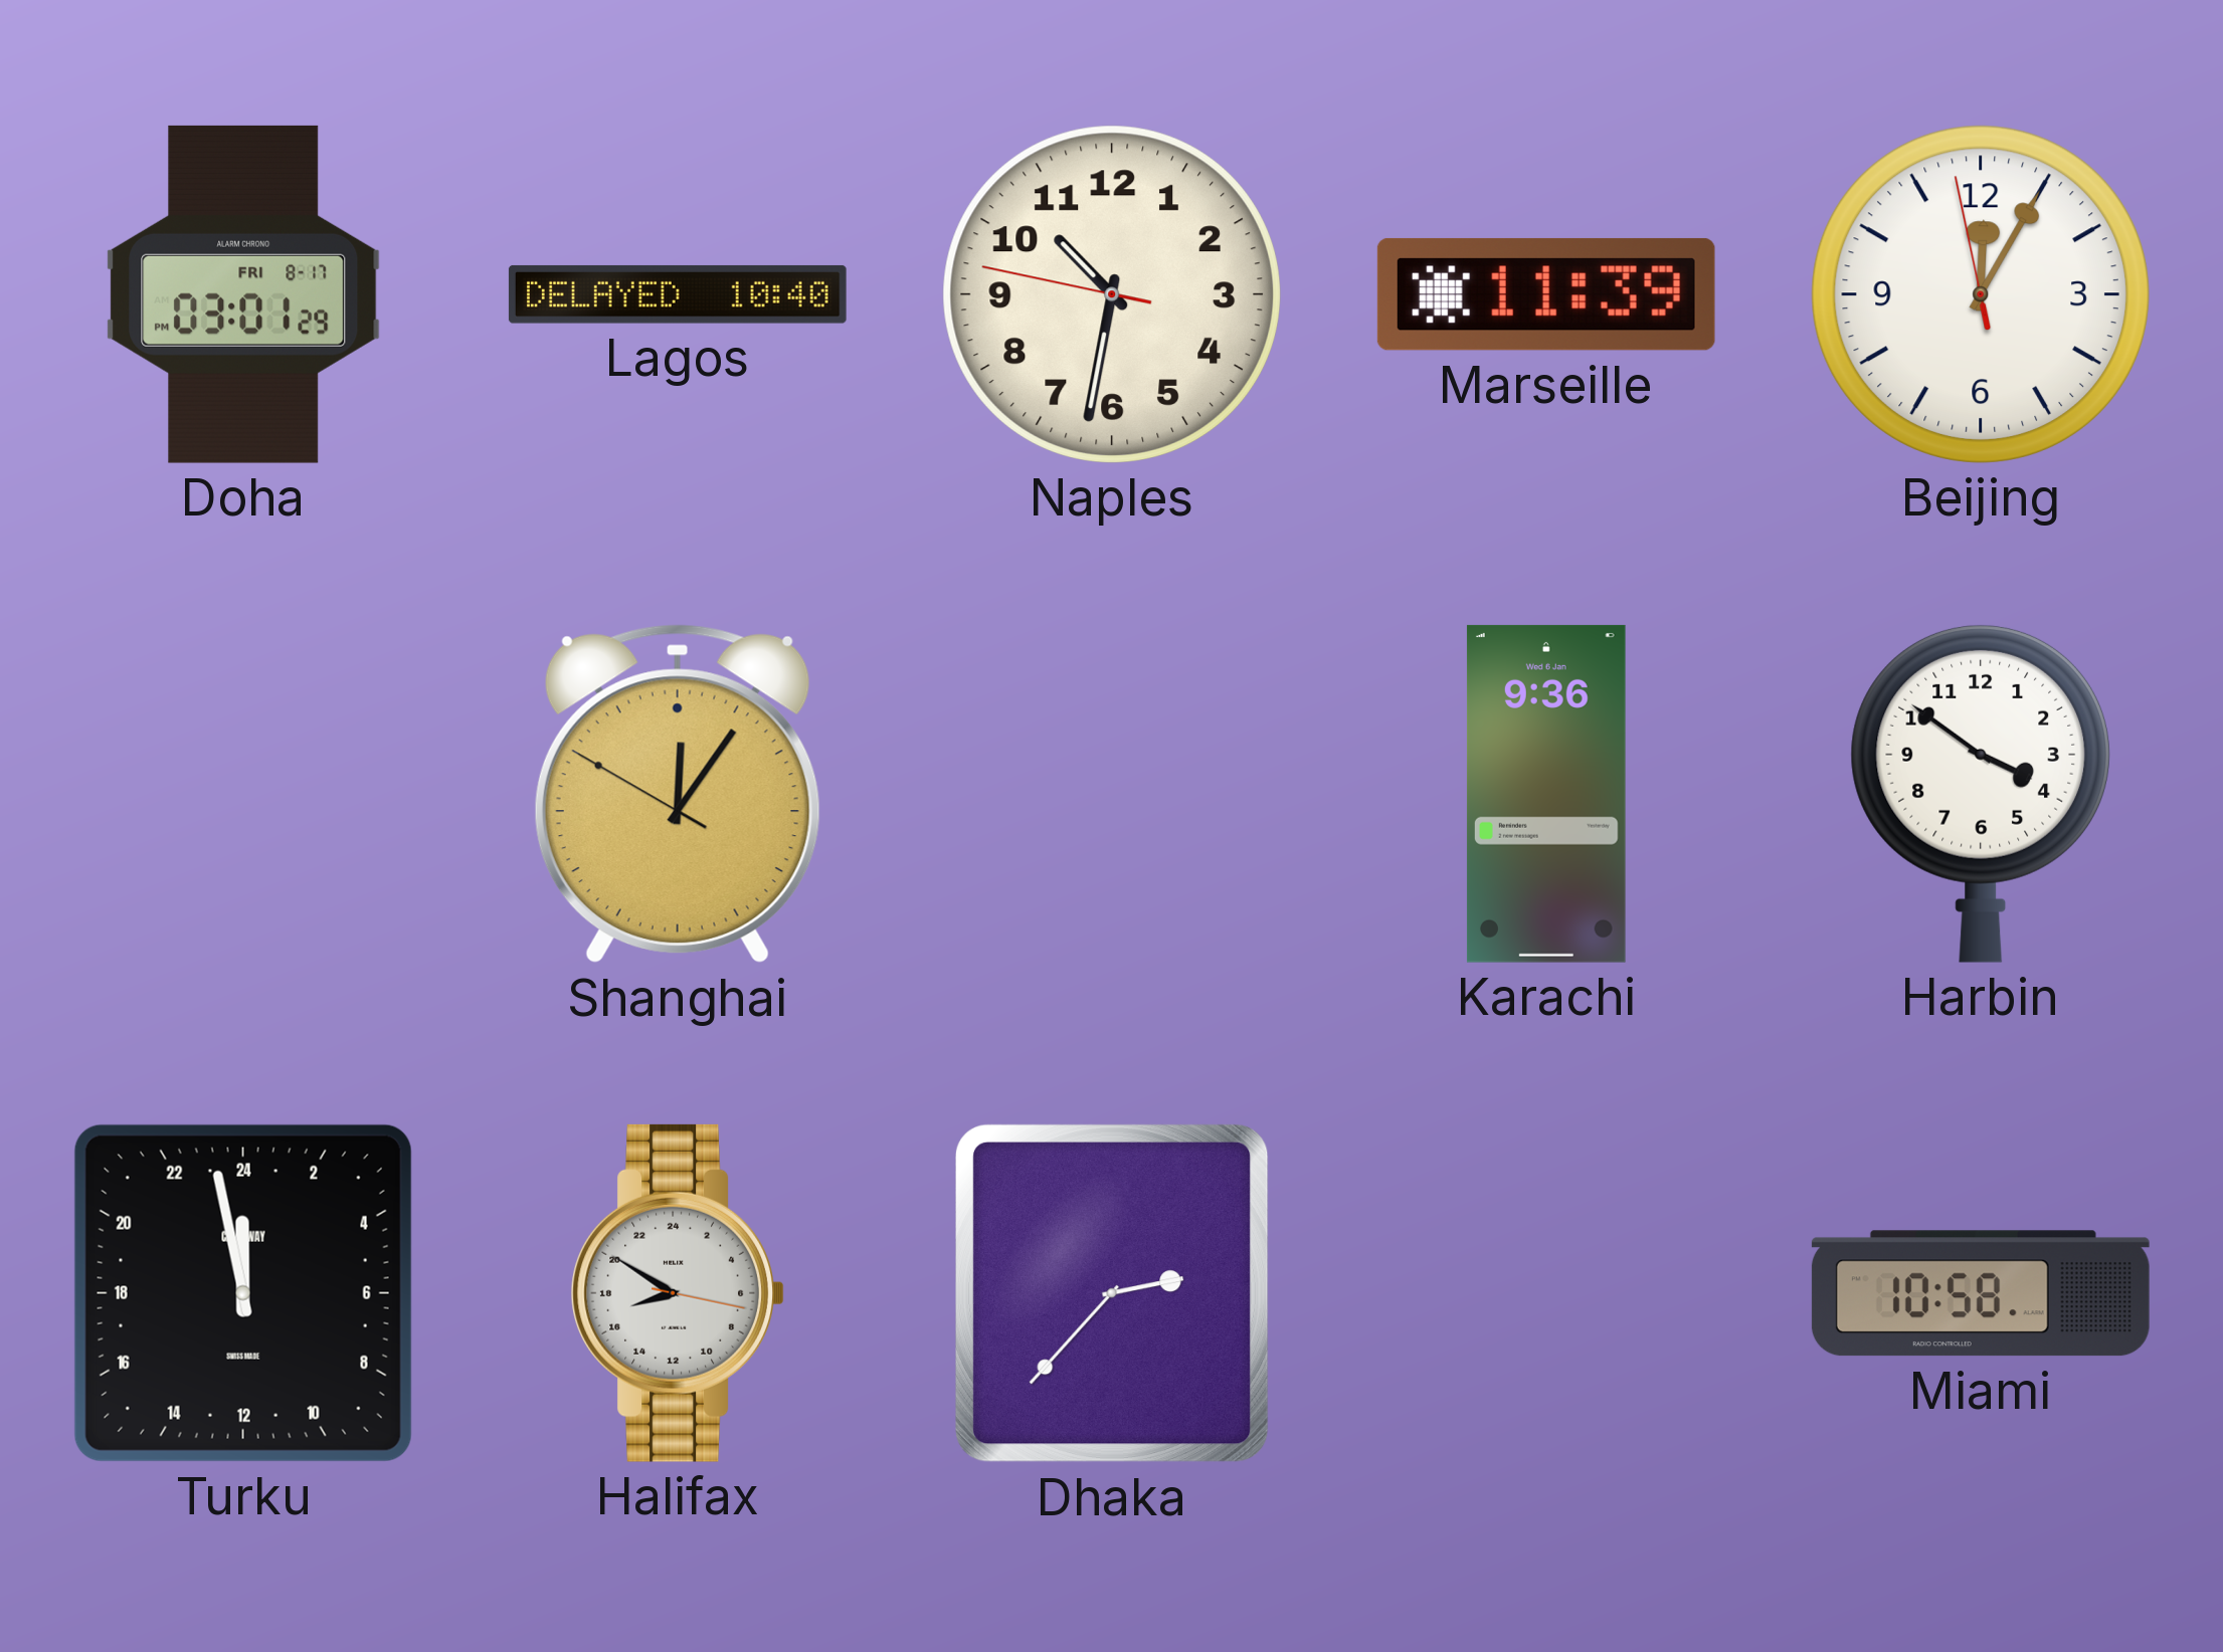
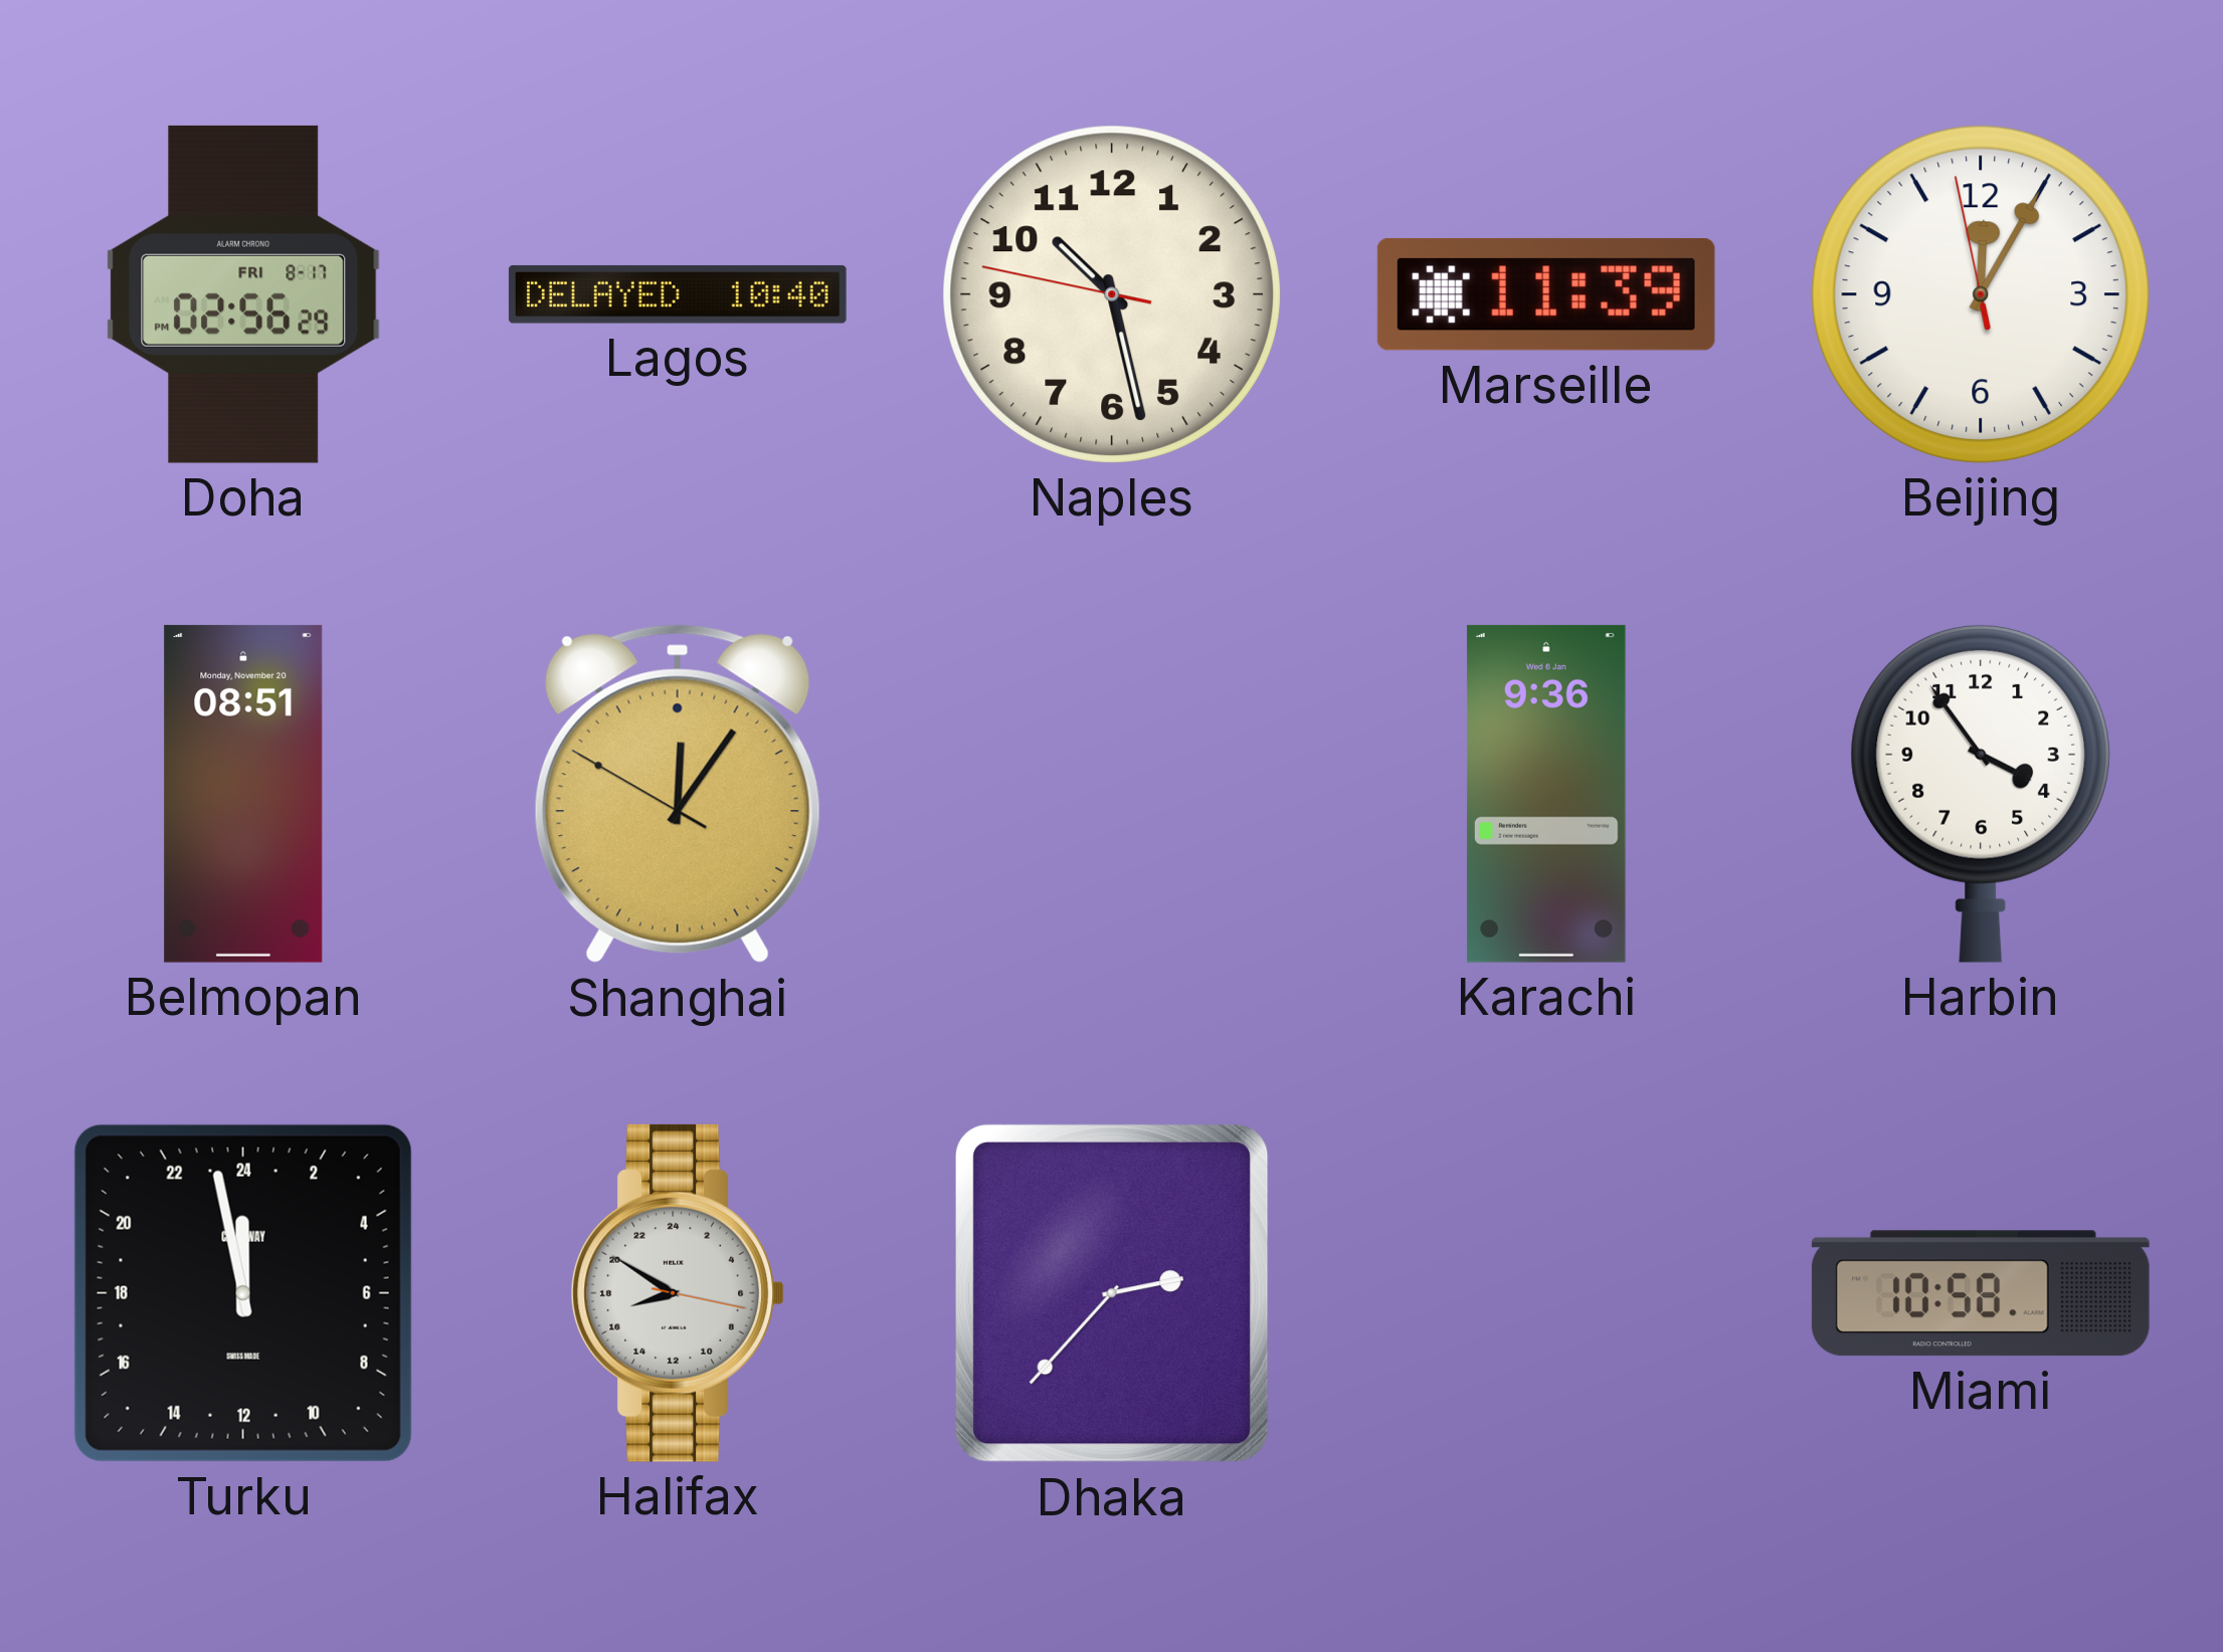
Doha: 03:01 -> 02:56
Naples: 10:31 -> 10:27
Belmopan: none -> 08:51
Harbin: 3:51 -> 3:54
